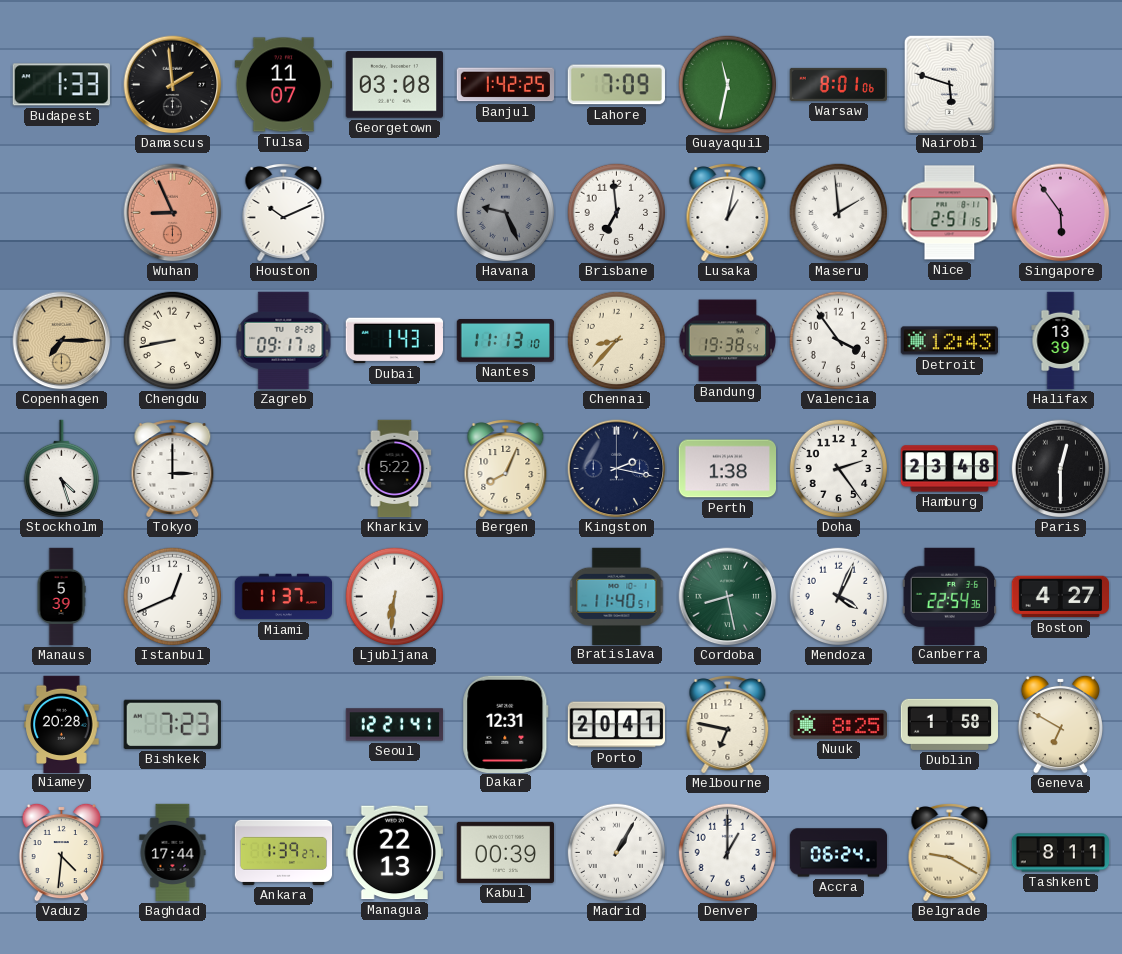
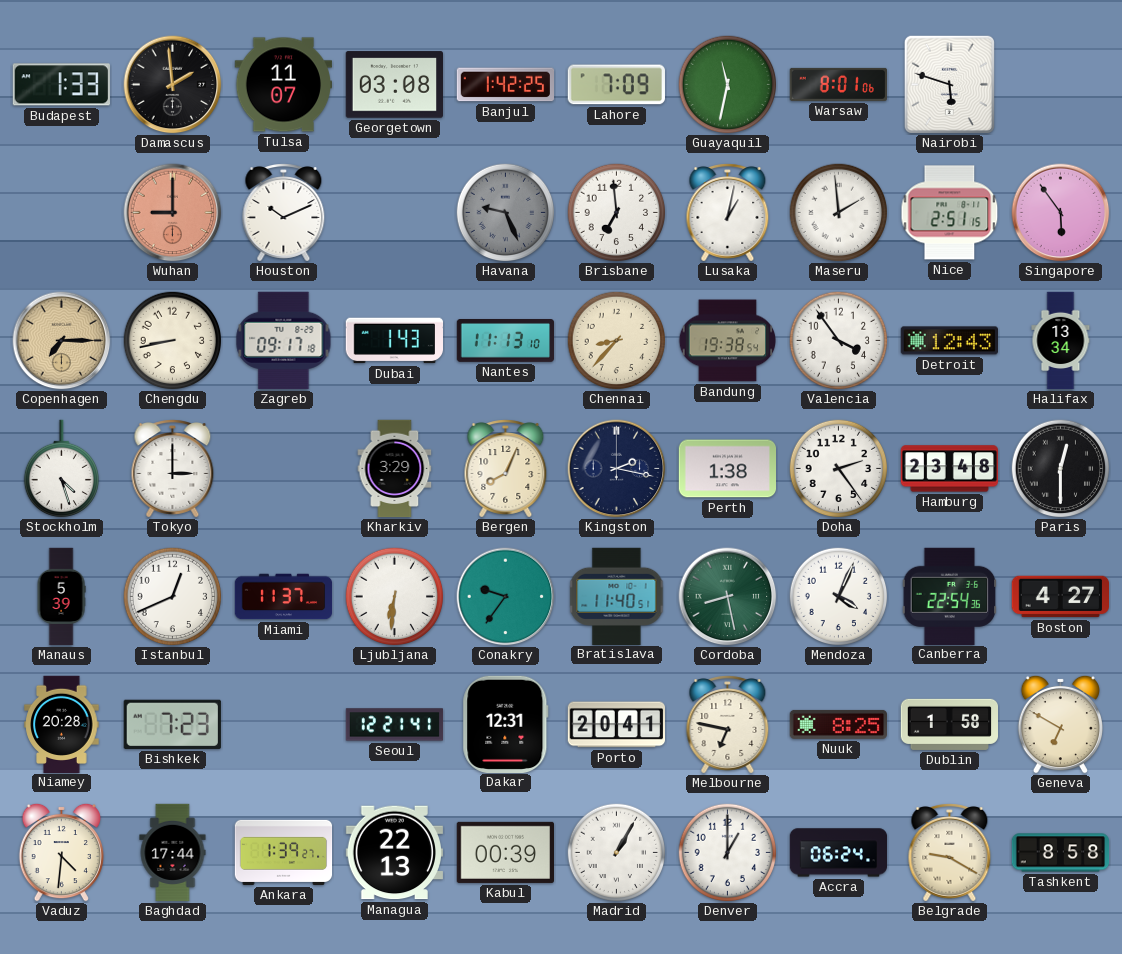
Wuhan: 8:56 -> 9:00
Halifax: 13:39 -> 13:34
Kharkiv: 5:22 -> 3:29
Conakry: none -> 9:36
Tashkent: 8:11 -> 8:58
